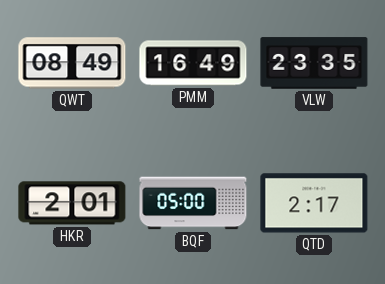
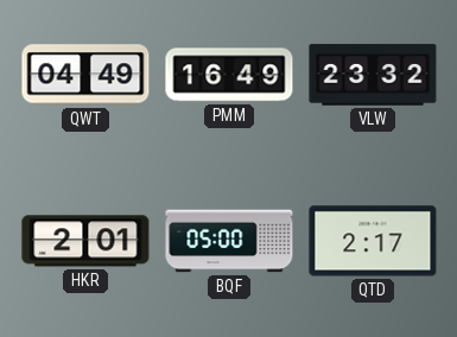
QWT: 08:49 -> 04:49
VLW: 23:35 -> 23:32
